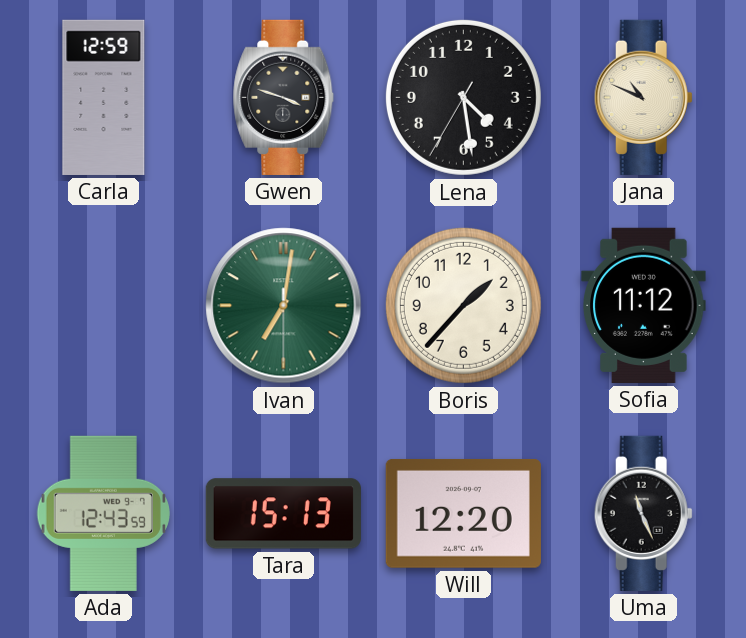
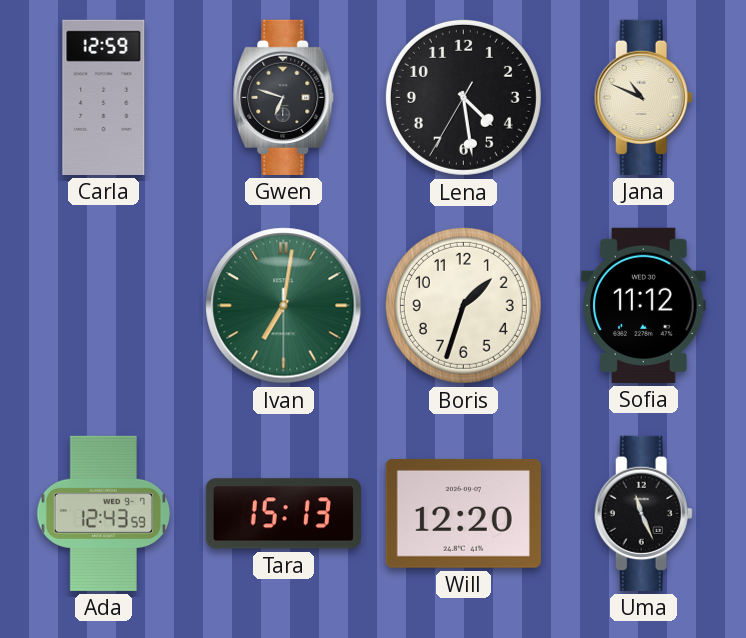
Gwen: 3:48 -> 6:48
Boris: 1:37 -> 1:33
